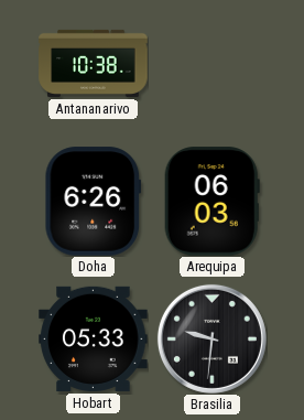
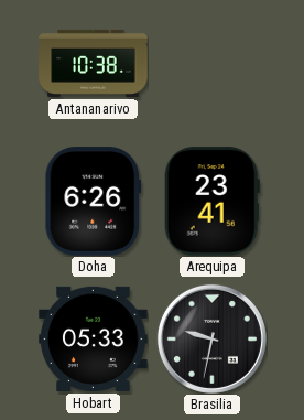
Arequipa: 06:03 -> 23:41
Brasilia: 9:31 -> 9:32
